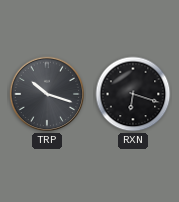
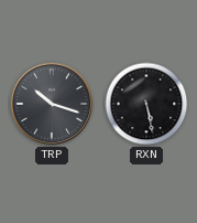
RXN: 6:18 -> 5:28
